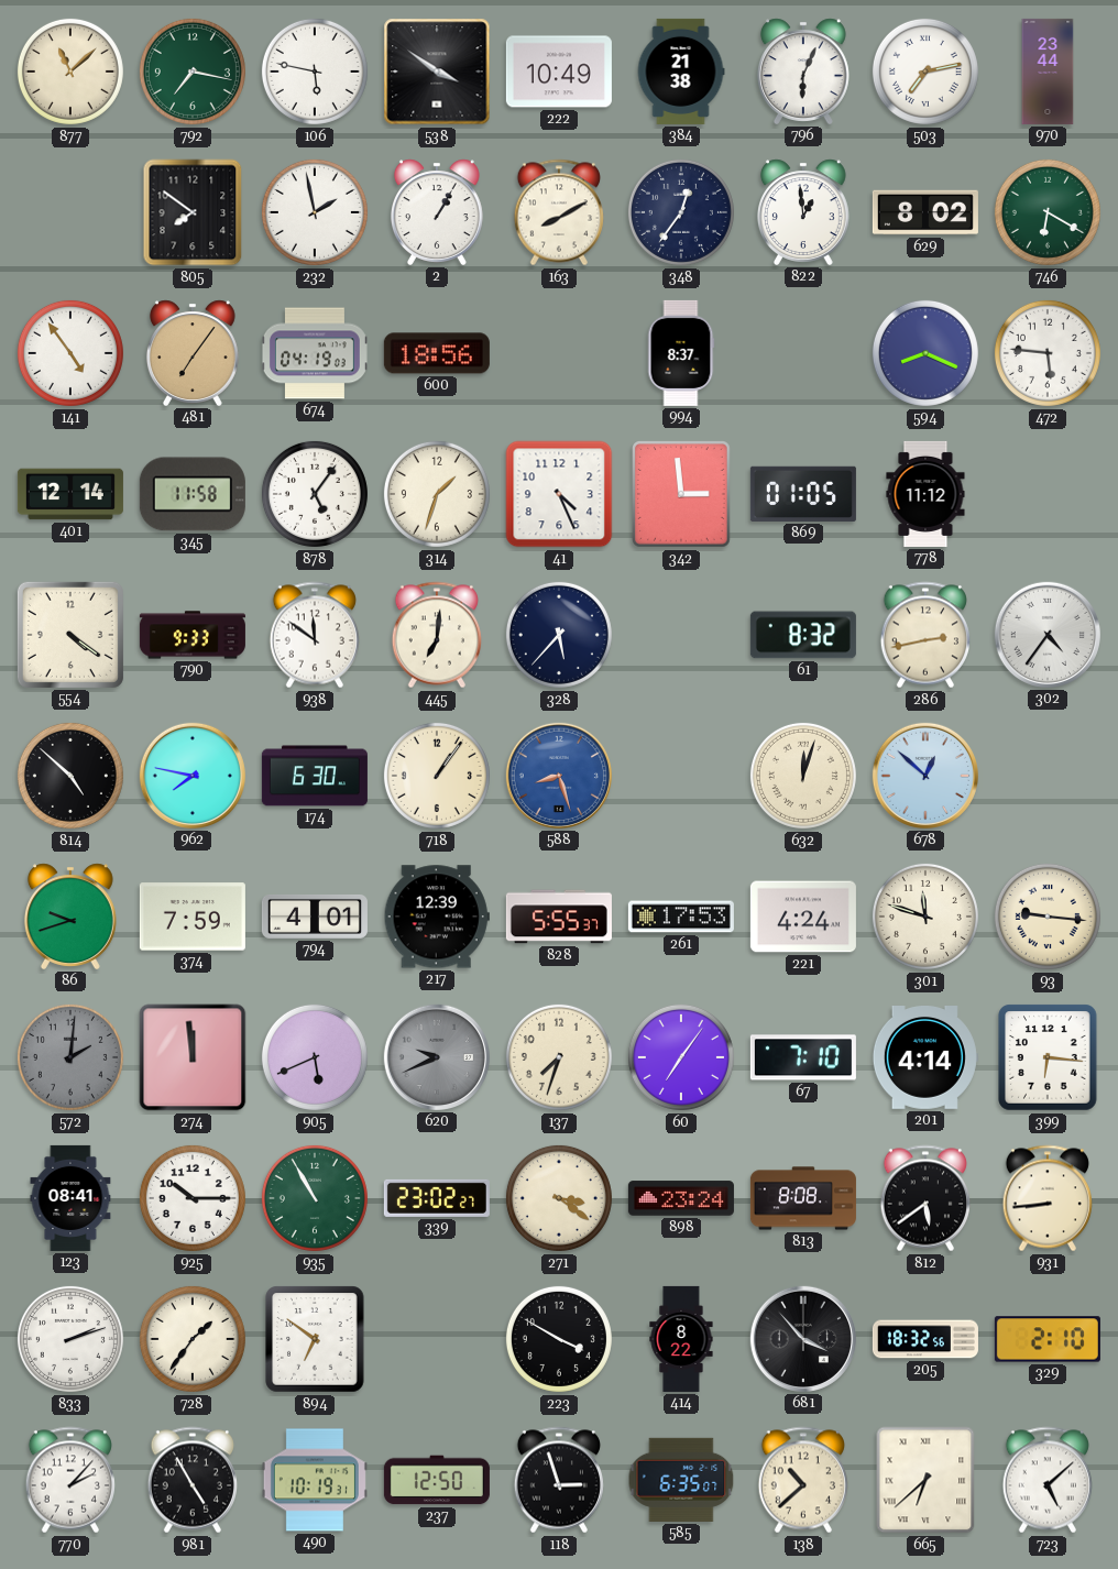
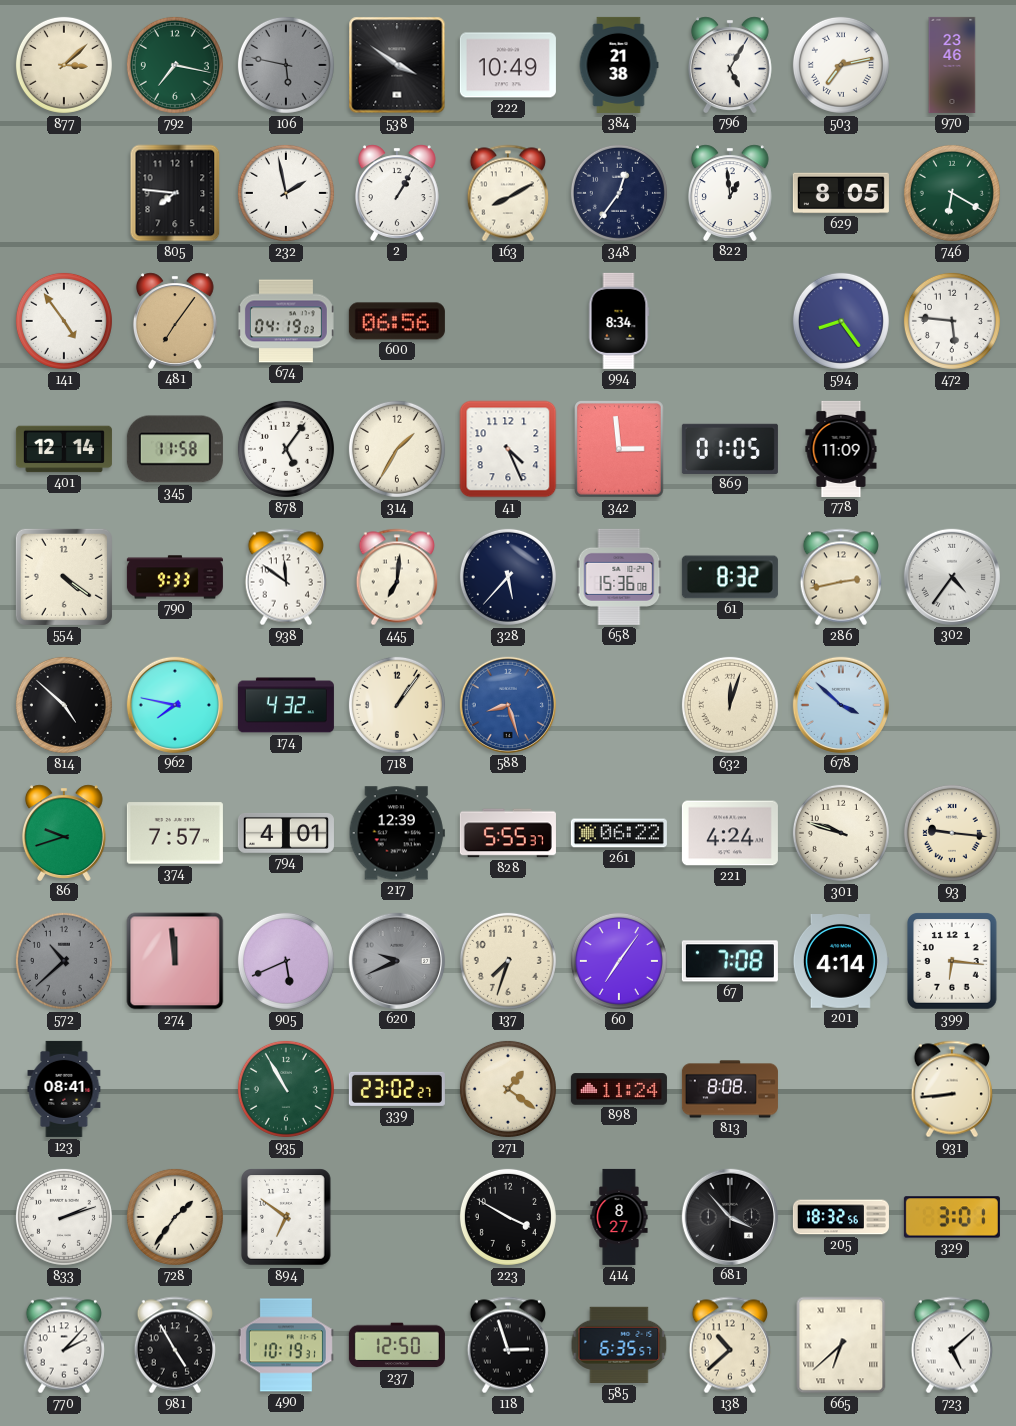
877: 11:08 -> 3:08
106 dial: white -> grey
796: 6:04 -> 5:05
970: 23:44 -> 23:46
805: 7:51 -> 7:46
629: 8:02 -> 8:05
600: 18:56 -> 06:56
994: 8:37 -> 8:34
594: 8:19 -> 8:24
314: 1:33 -> 1:35
778: 11:12 -> 11:09
658: none -> 15:36
174: 6:30 -> 4:32
678: 12:52 -> 3:52
374: 7:59 -> 7:57
261: 17:53 -> 06:22
301: 11:48 -> 9:48
572: 2:01 -> 10:38
67: 7:10 -> 7:08
925: 10:15 -> none
271: 3:21 -> 1:21
898: 23:24 -> 11:24
812: 5:39 -> none
414: 8:22 -> 8:27
329: 2:10 -> 3:01
585: 6:35:07 -> 6:35:57
